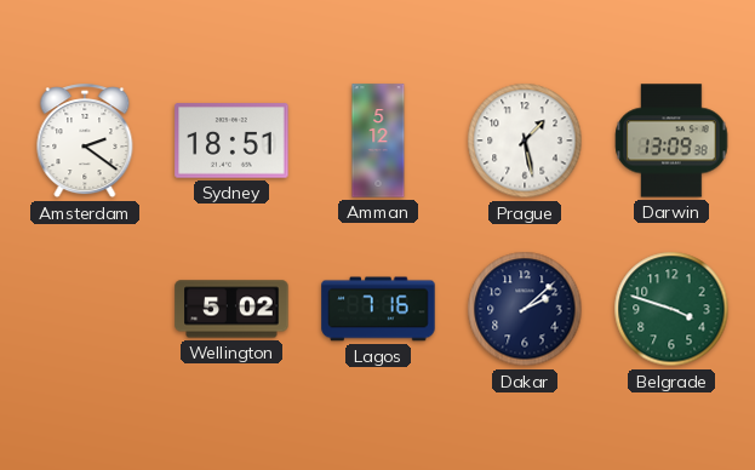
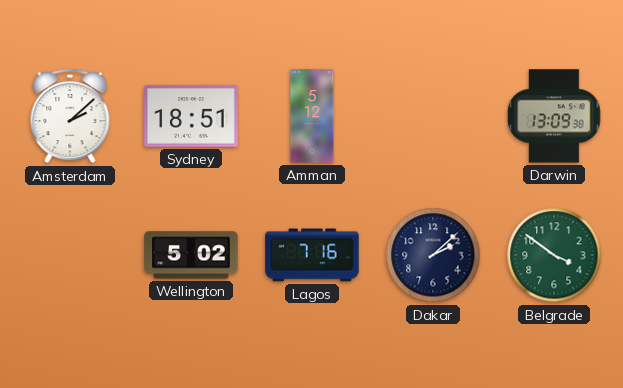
Amsterdam: 2:21 -> 2:08
Prague: 1:28 -> none
Belgrade: 3:48 -> 3:51
